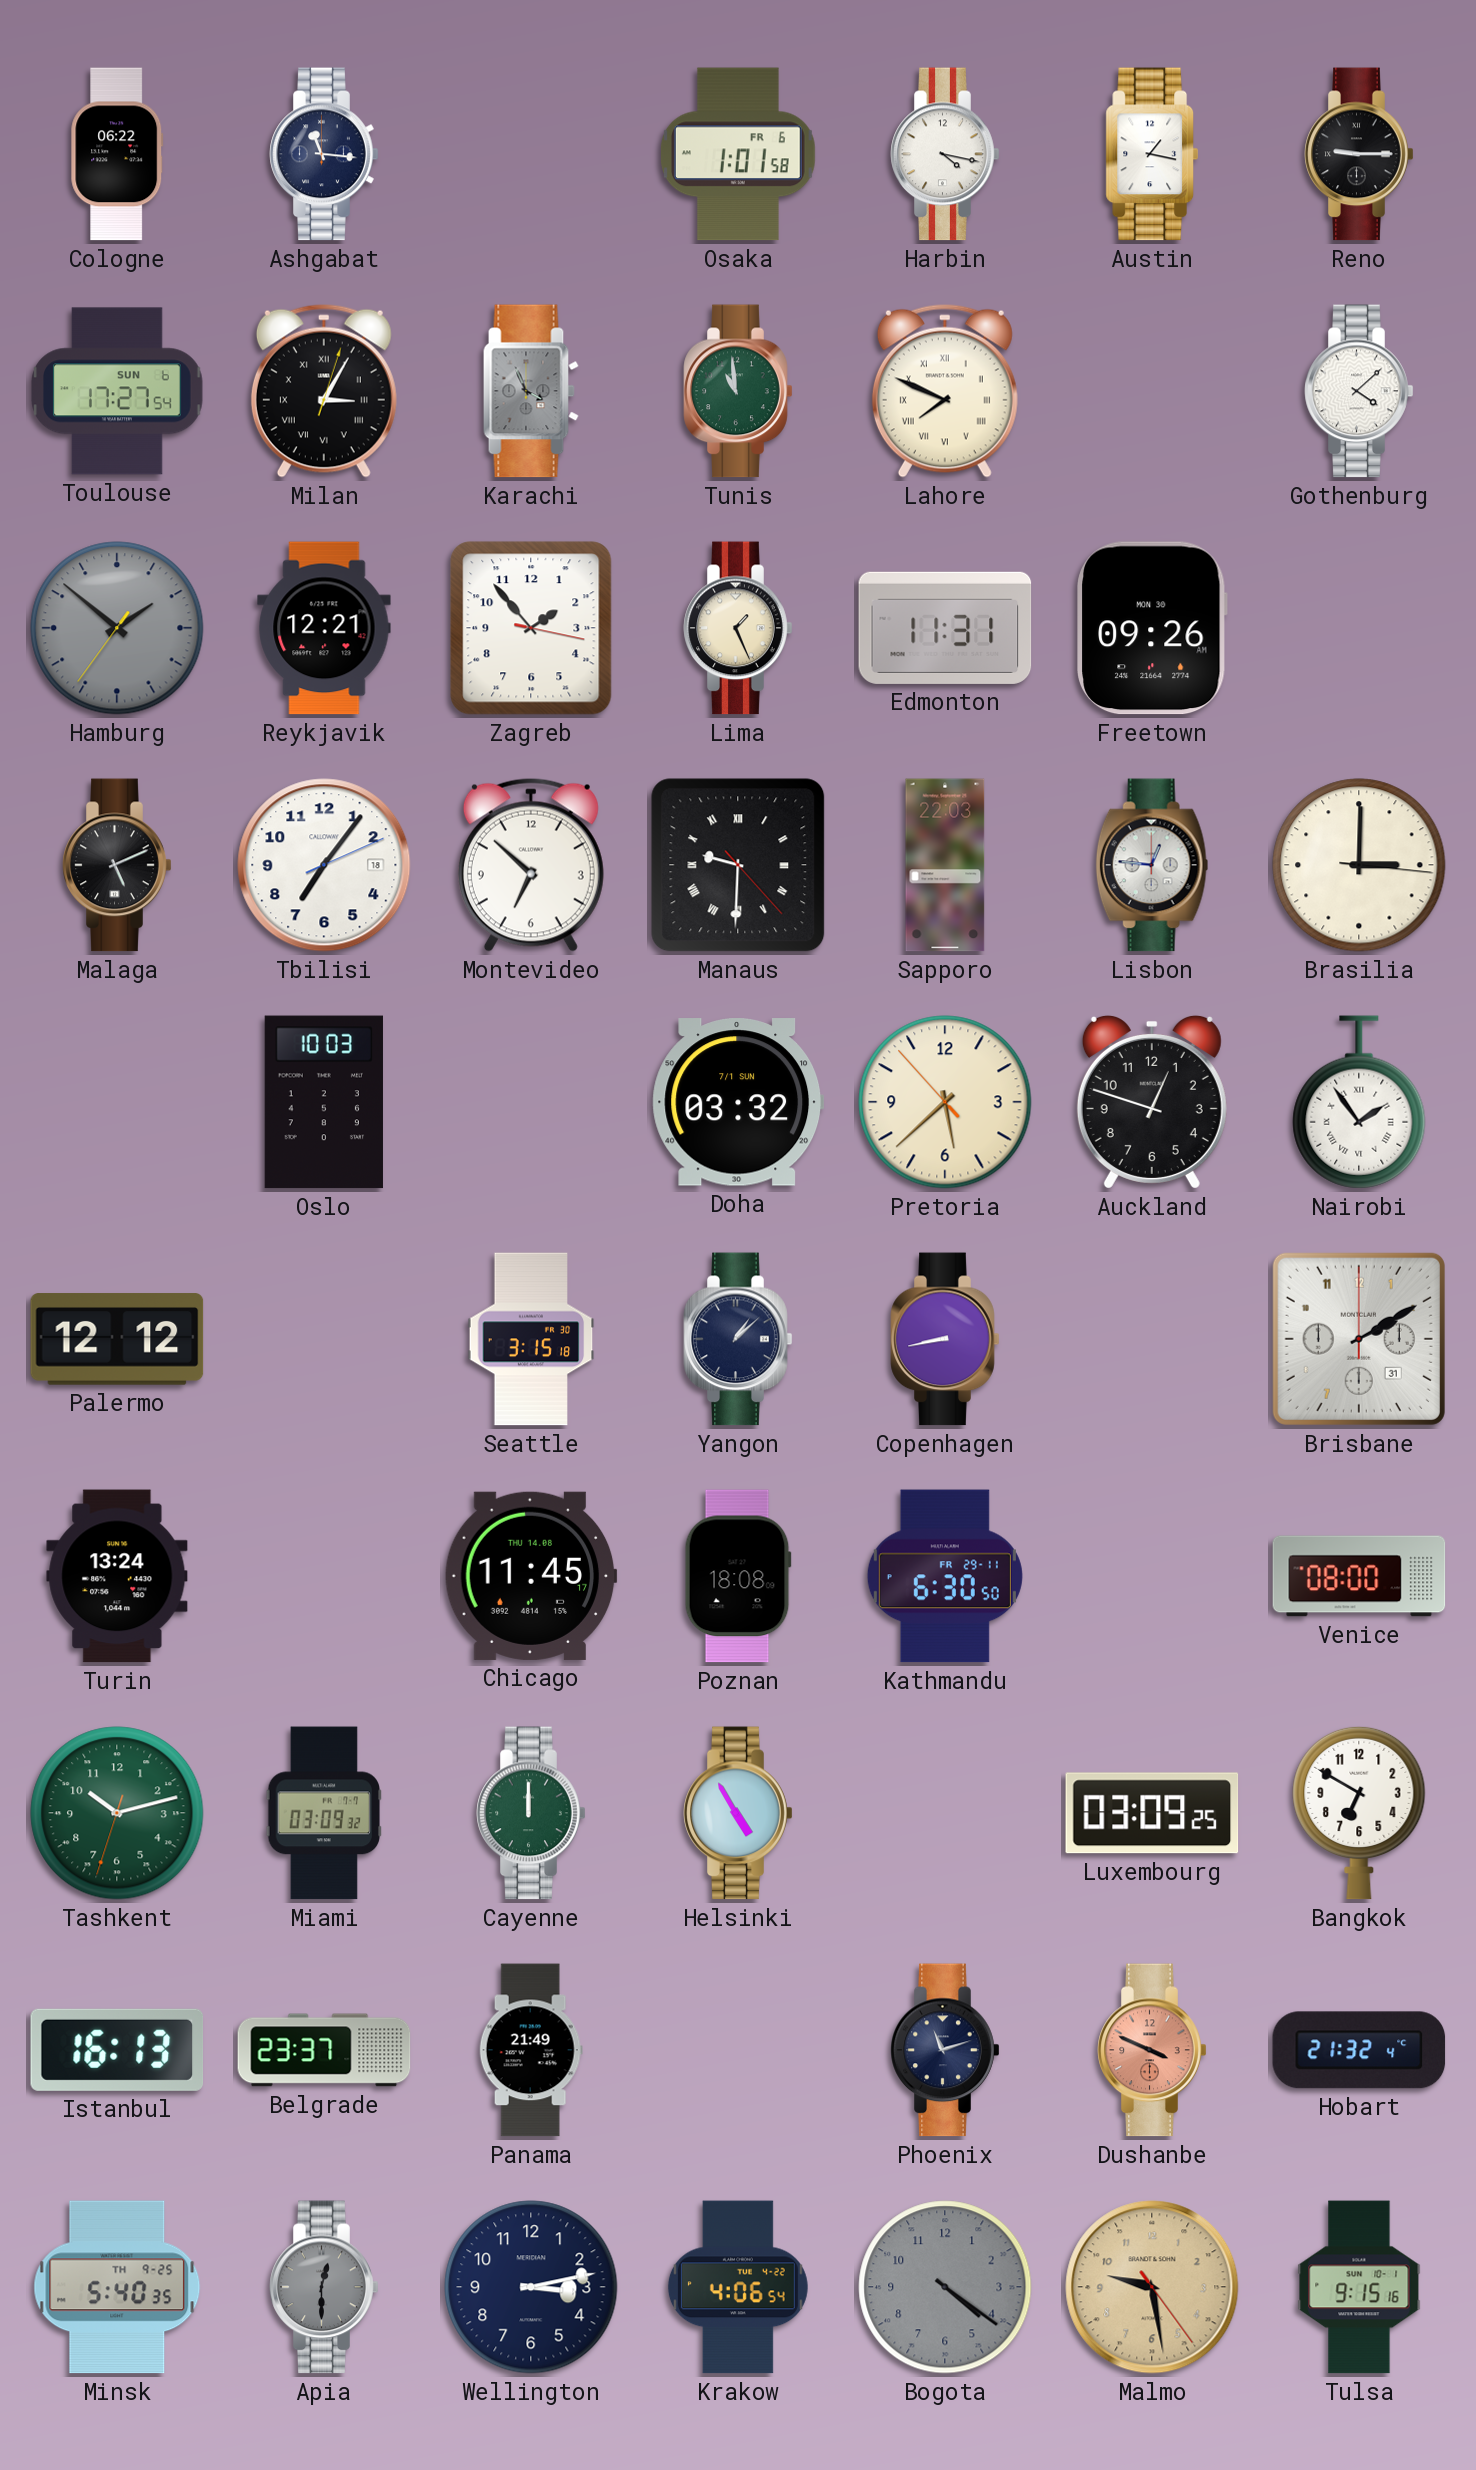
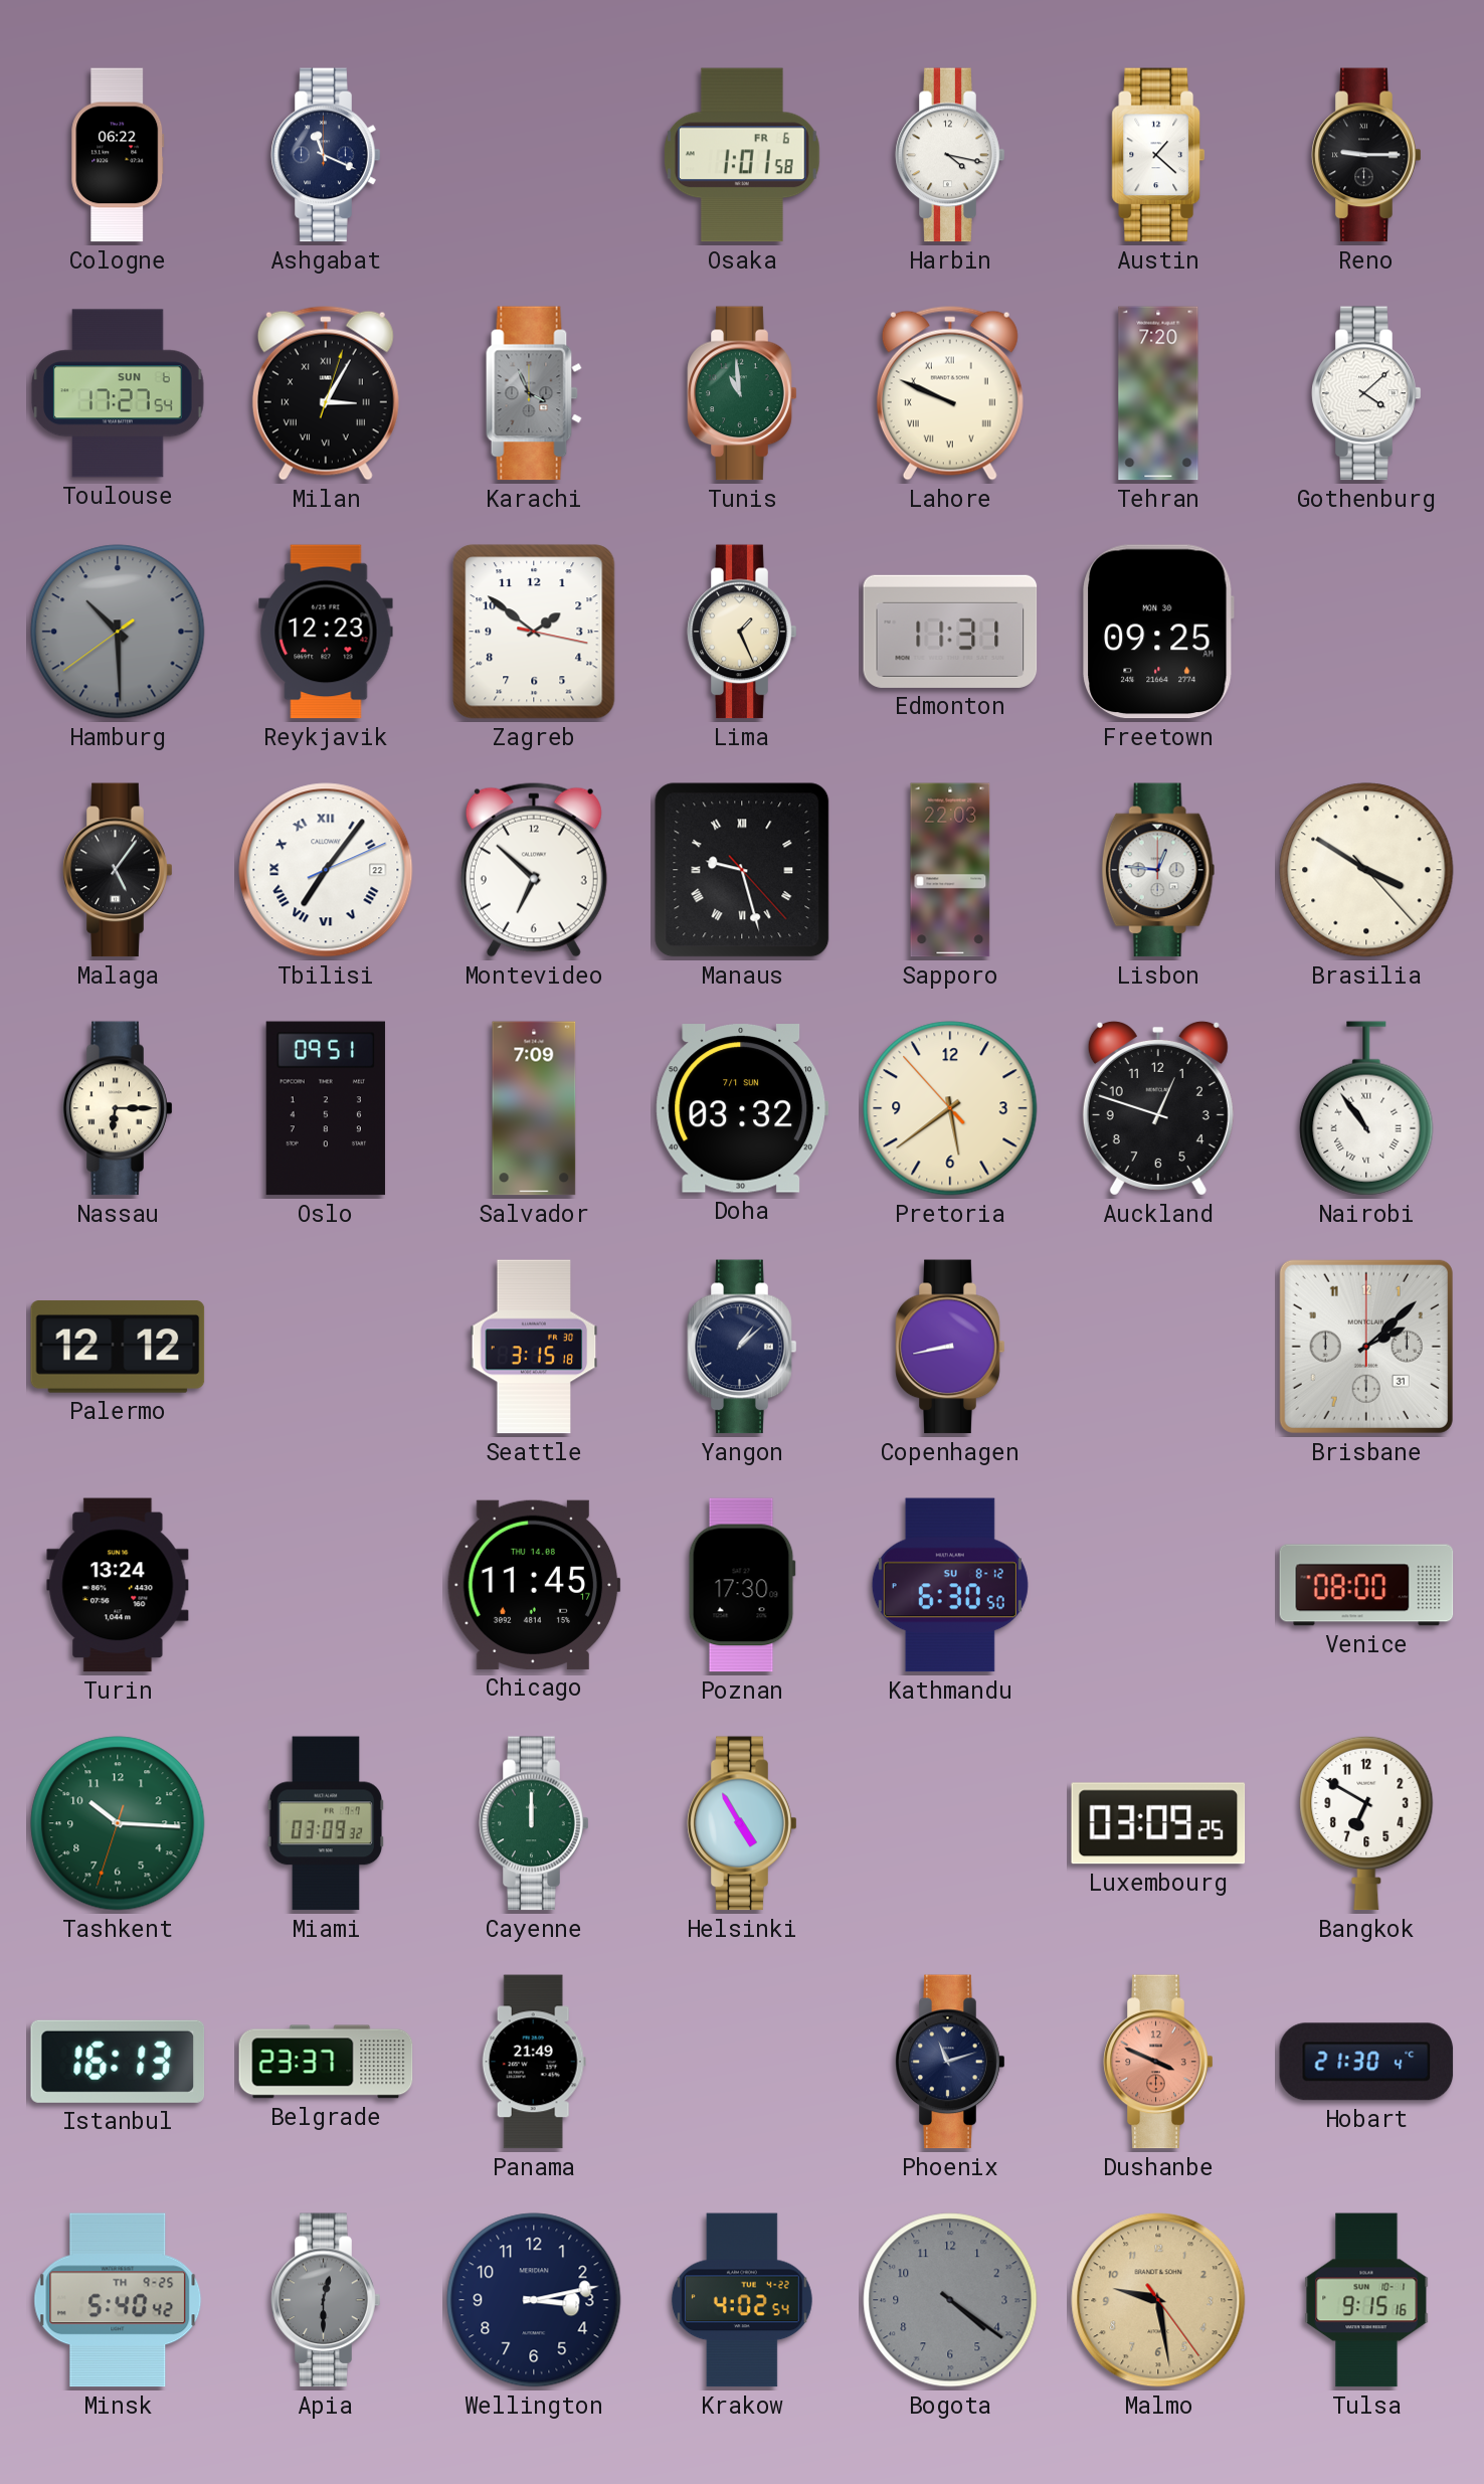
Ashgabat: 11:16 -> 11:19
Austin: 1:17 -> 1:22
Lahore: 7:49 -> 9:49
Tehran: none -> 7:20
Hamburg: 1:51 -> 10:29
Reykjavik: 12:21 -> 12:23
Zagreb: 1:53 -> 1:51
Freetown: 09:26 -> 09:25
Malaga: 5:11 -> 5:06
Tbilisi date: 18 -> 22
Tbilisi numerals: Arabic -> Roman
Manaus: 9:30 -> 9:27
Brasilia: 3:00 -> 3:50
Nassau: none -> 6:15
Oslo: 10:03 -> 09:51
Salvador: none -> 7:09
Pretoria: 5:37 -> 5:38
Nairobi: 1:54 -> 10:54
Brisbane: 2:10 -> 2:08
Poznan: 18:08 -> 17:30
Kathmandu date: FR 29-11 -> SU 8-12
Tashkent: 10:12 -> 10:15
Hobart: 21:32 -> 21:30
Minsk: 5:40:35 -> 5:40:42
Krakow: 4:06 -> 4:02
